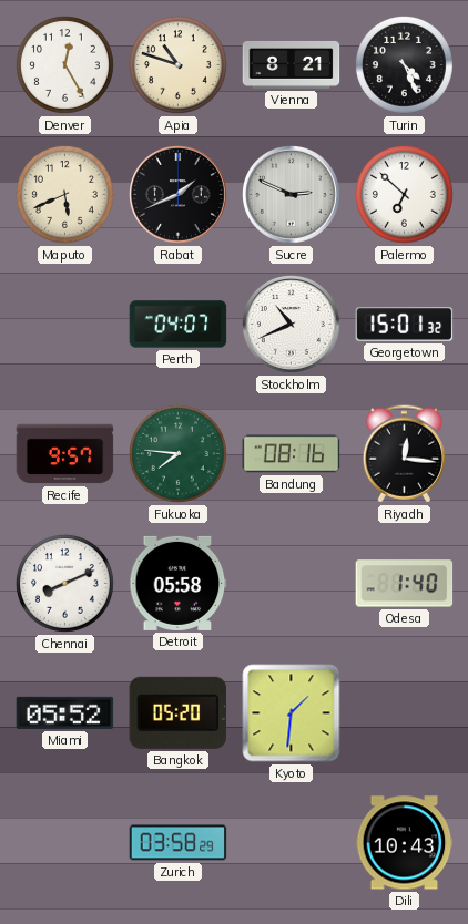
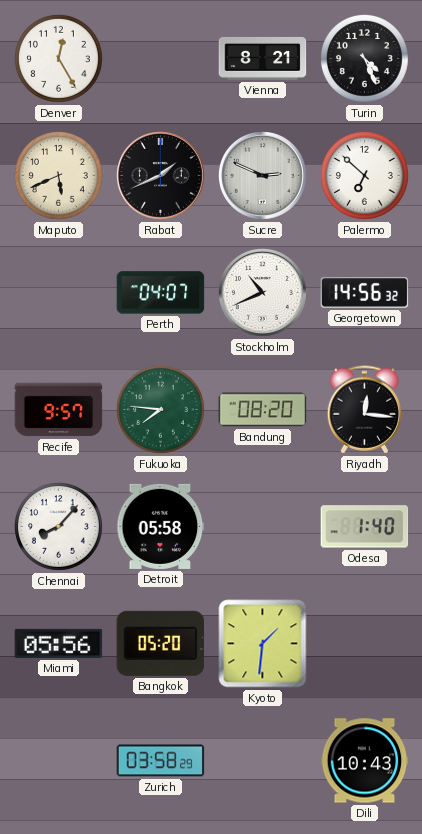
Apia: 10:48 -> none
Georgetown: 15:01 -> 14:56
Bandung: 08:16 -> 08:20
Chennai: 8:11 -> 8:07
Miami: 05:52 -> 05:56
